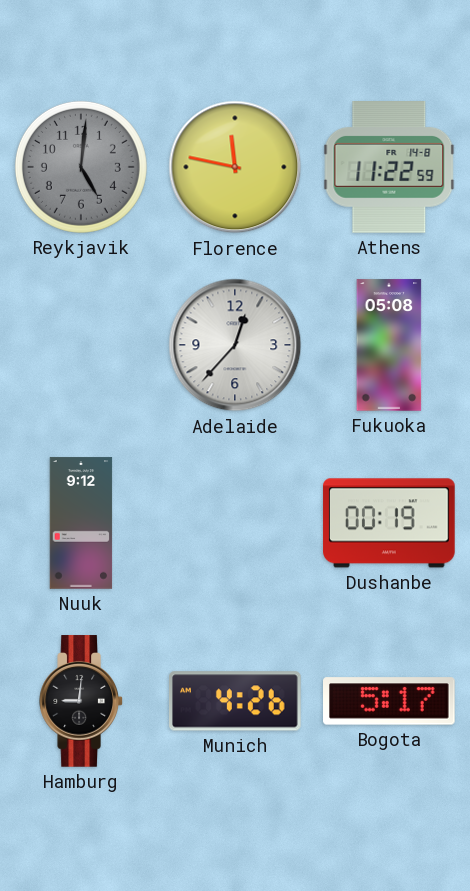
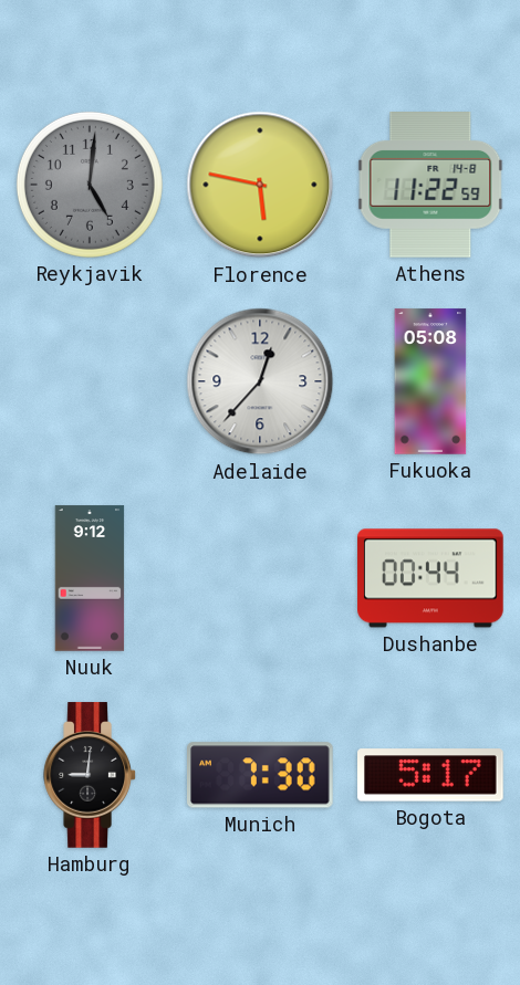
Florence: 11:47 -> 5:47
Dushanbe: 00:19 -> 00:44
Munich: 4:26 -> 7:30
